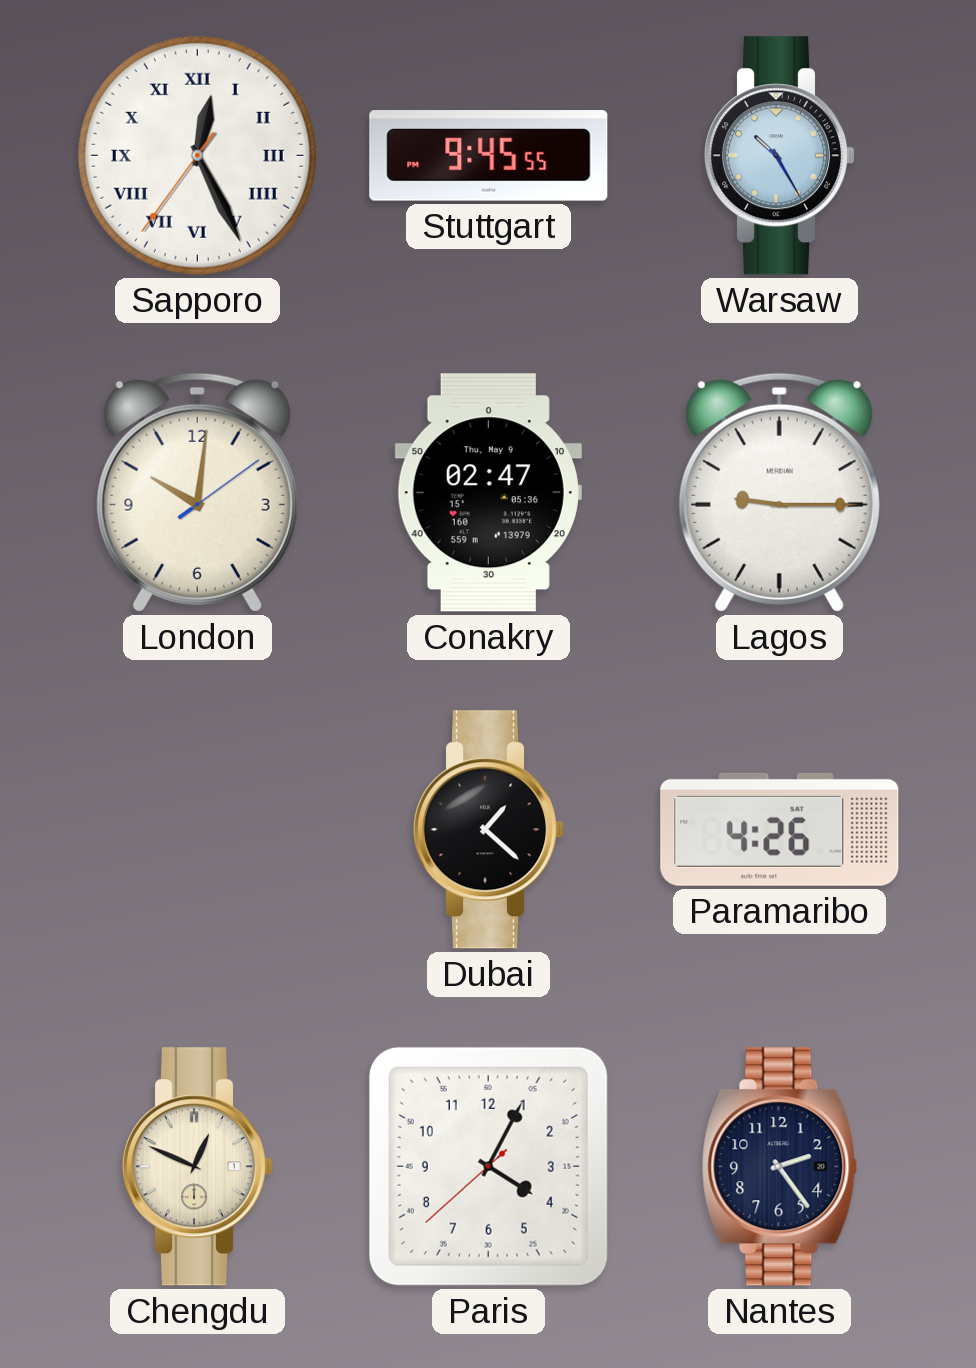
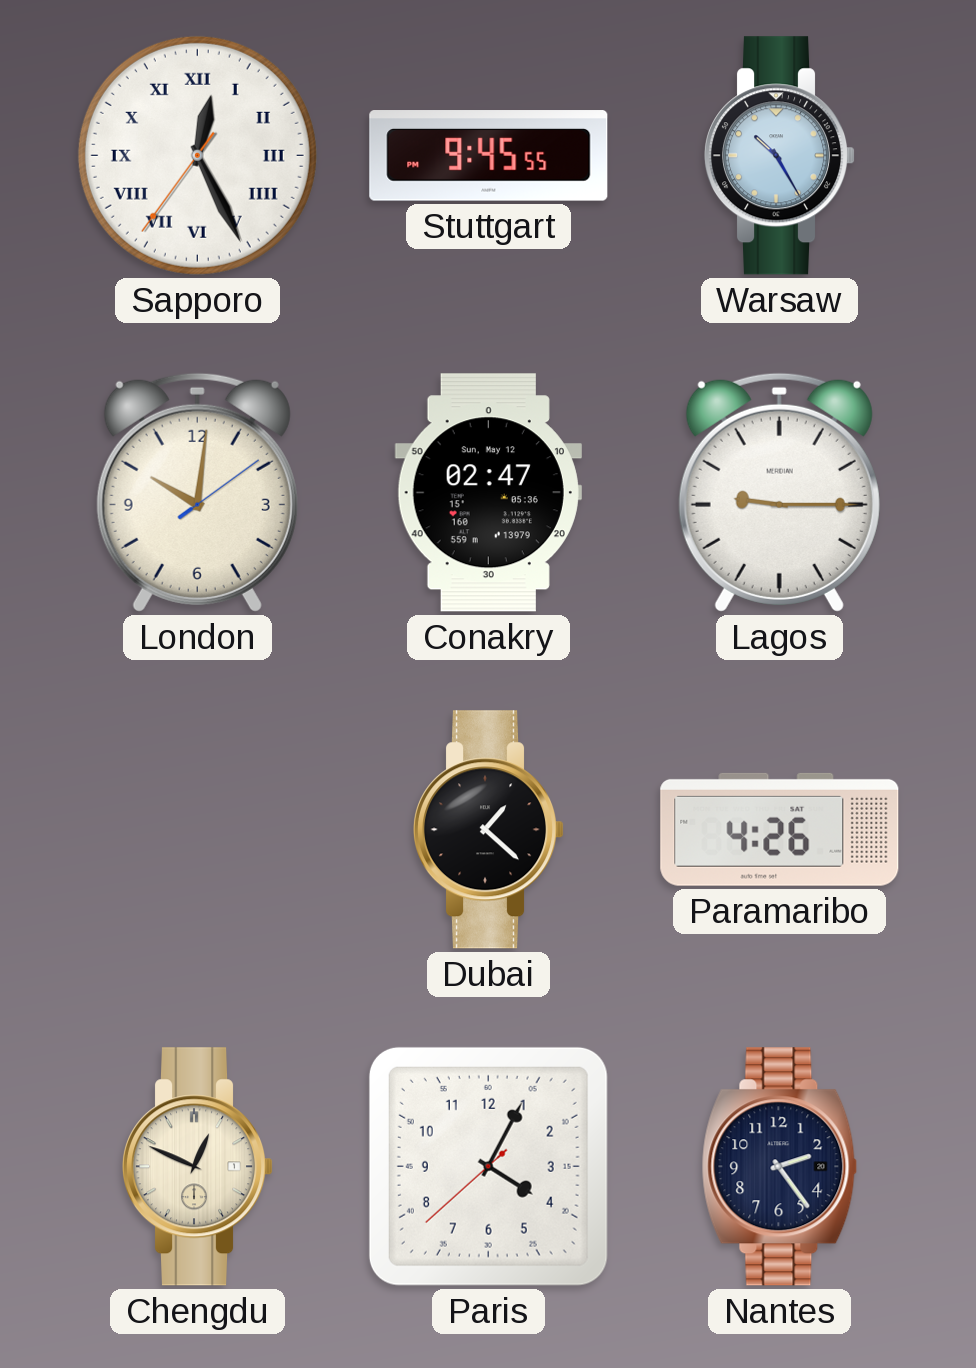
Conakry date: Thu, May 9 -> Sun, May 12
